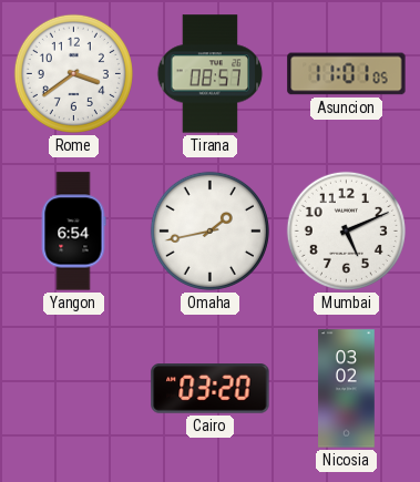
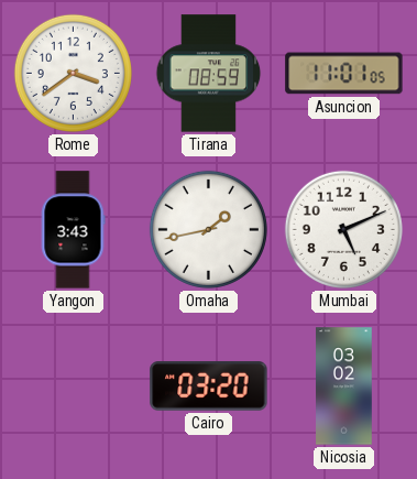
Tirana: 08:57 -> 08:59
Yangon: 6:54 -> 3:43
